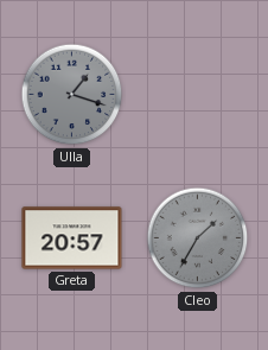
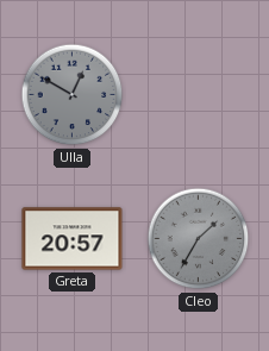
Ulla: 1:18 -> 12:50
